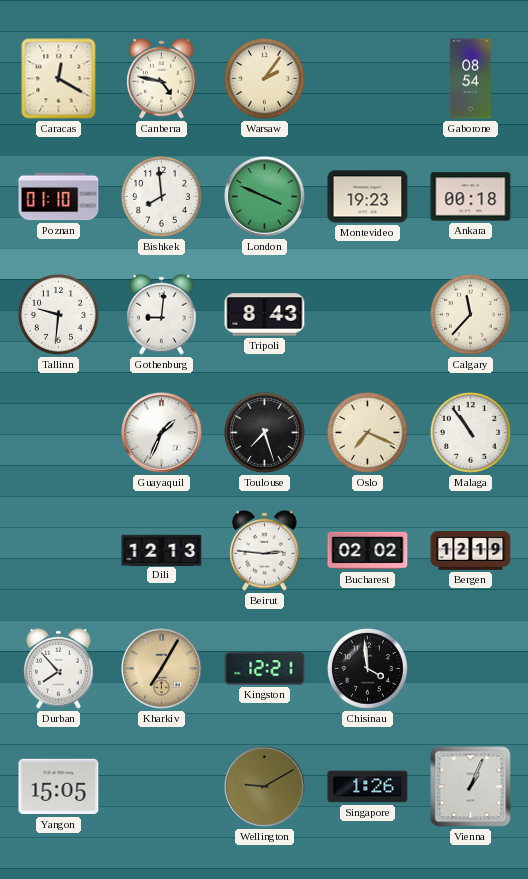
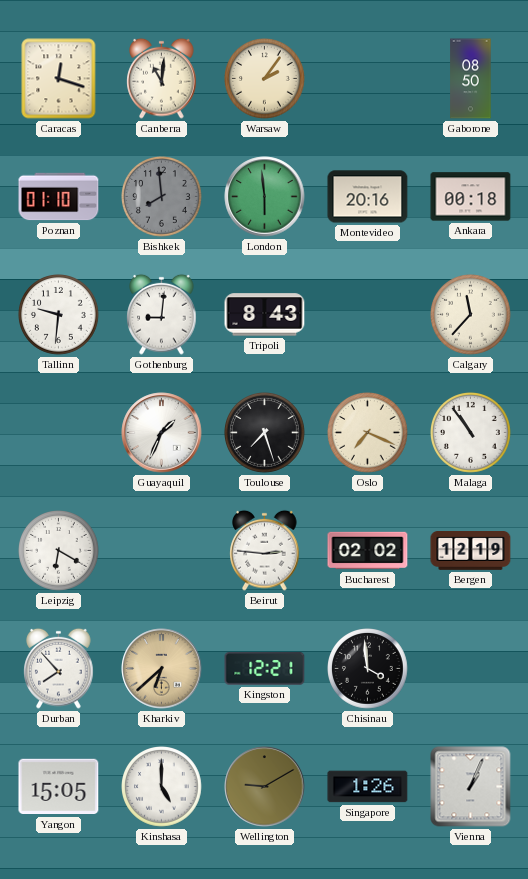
Caracas: 12:20 -> 12:18
Canberra: 4:47 -> 11:01
Gaborone: 08:54 -> 08:50
Bishkek dial: white -> grey
London: 3:49 -> 5:59
Montevideo: 19:23 -> 20:16
Leipzig: none -> 6:20
Dili: 12:13 -> none
Kharkiv: 7:05 -> 6:38
Kinshasa: none -> 5:00
